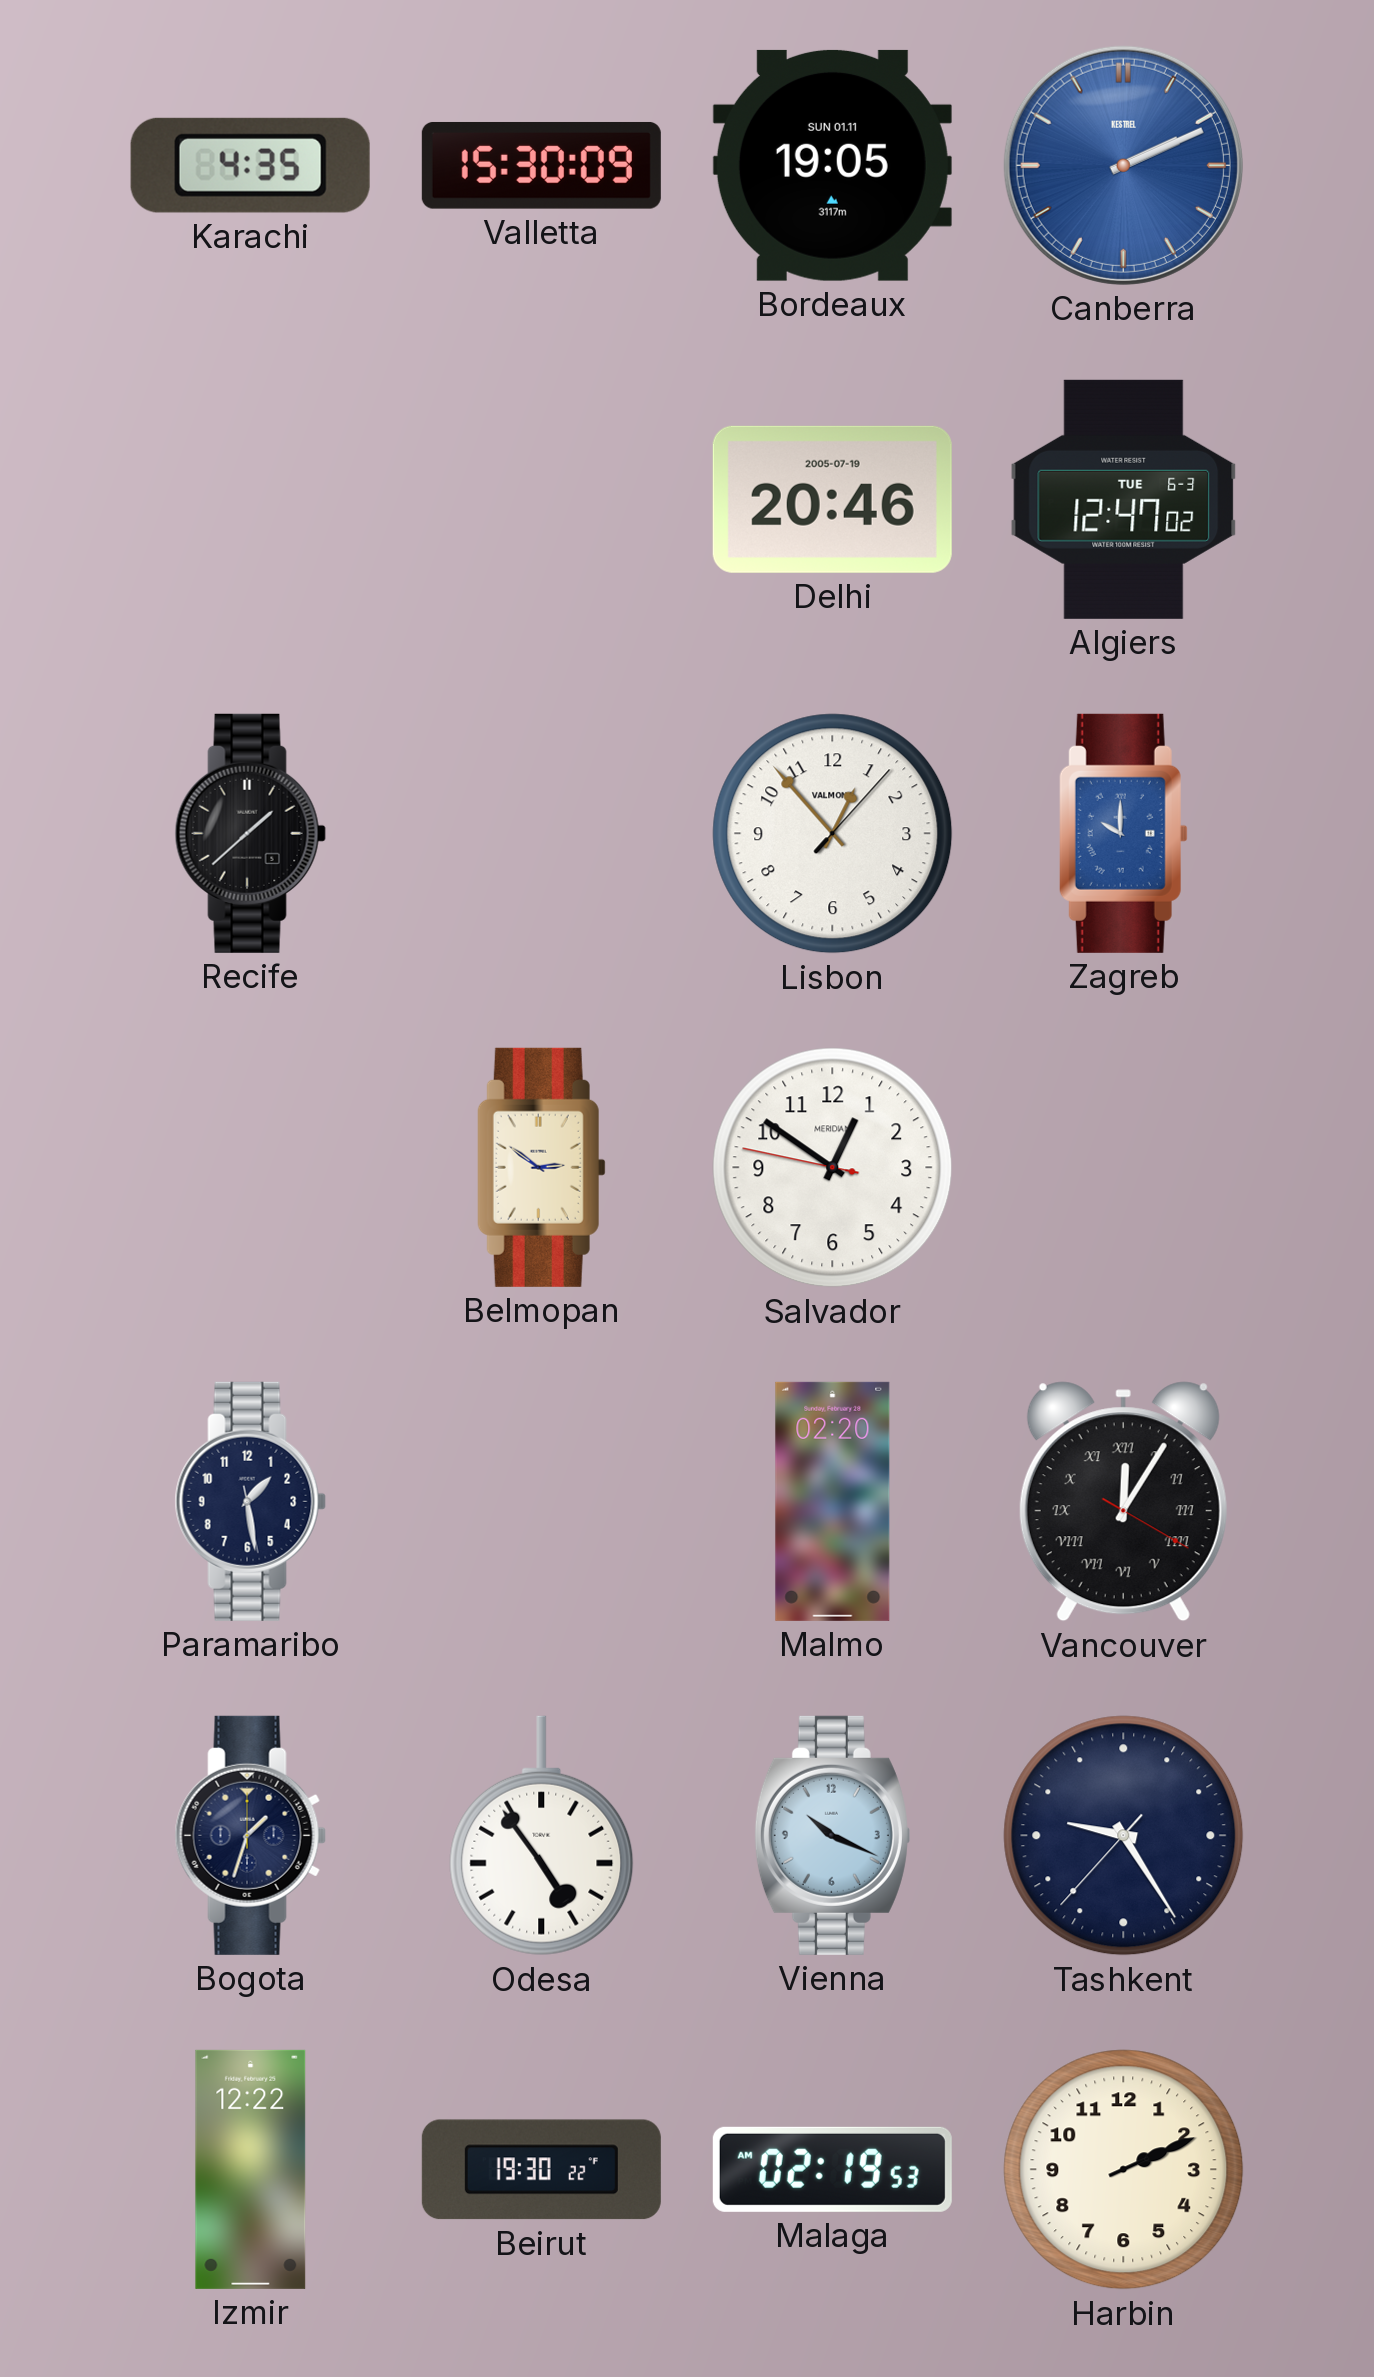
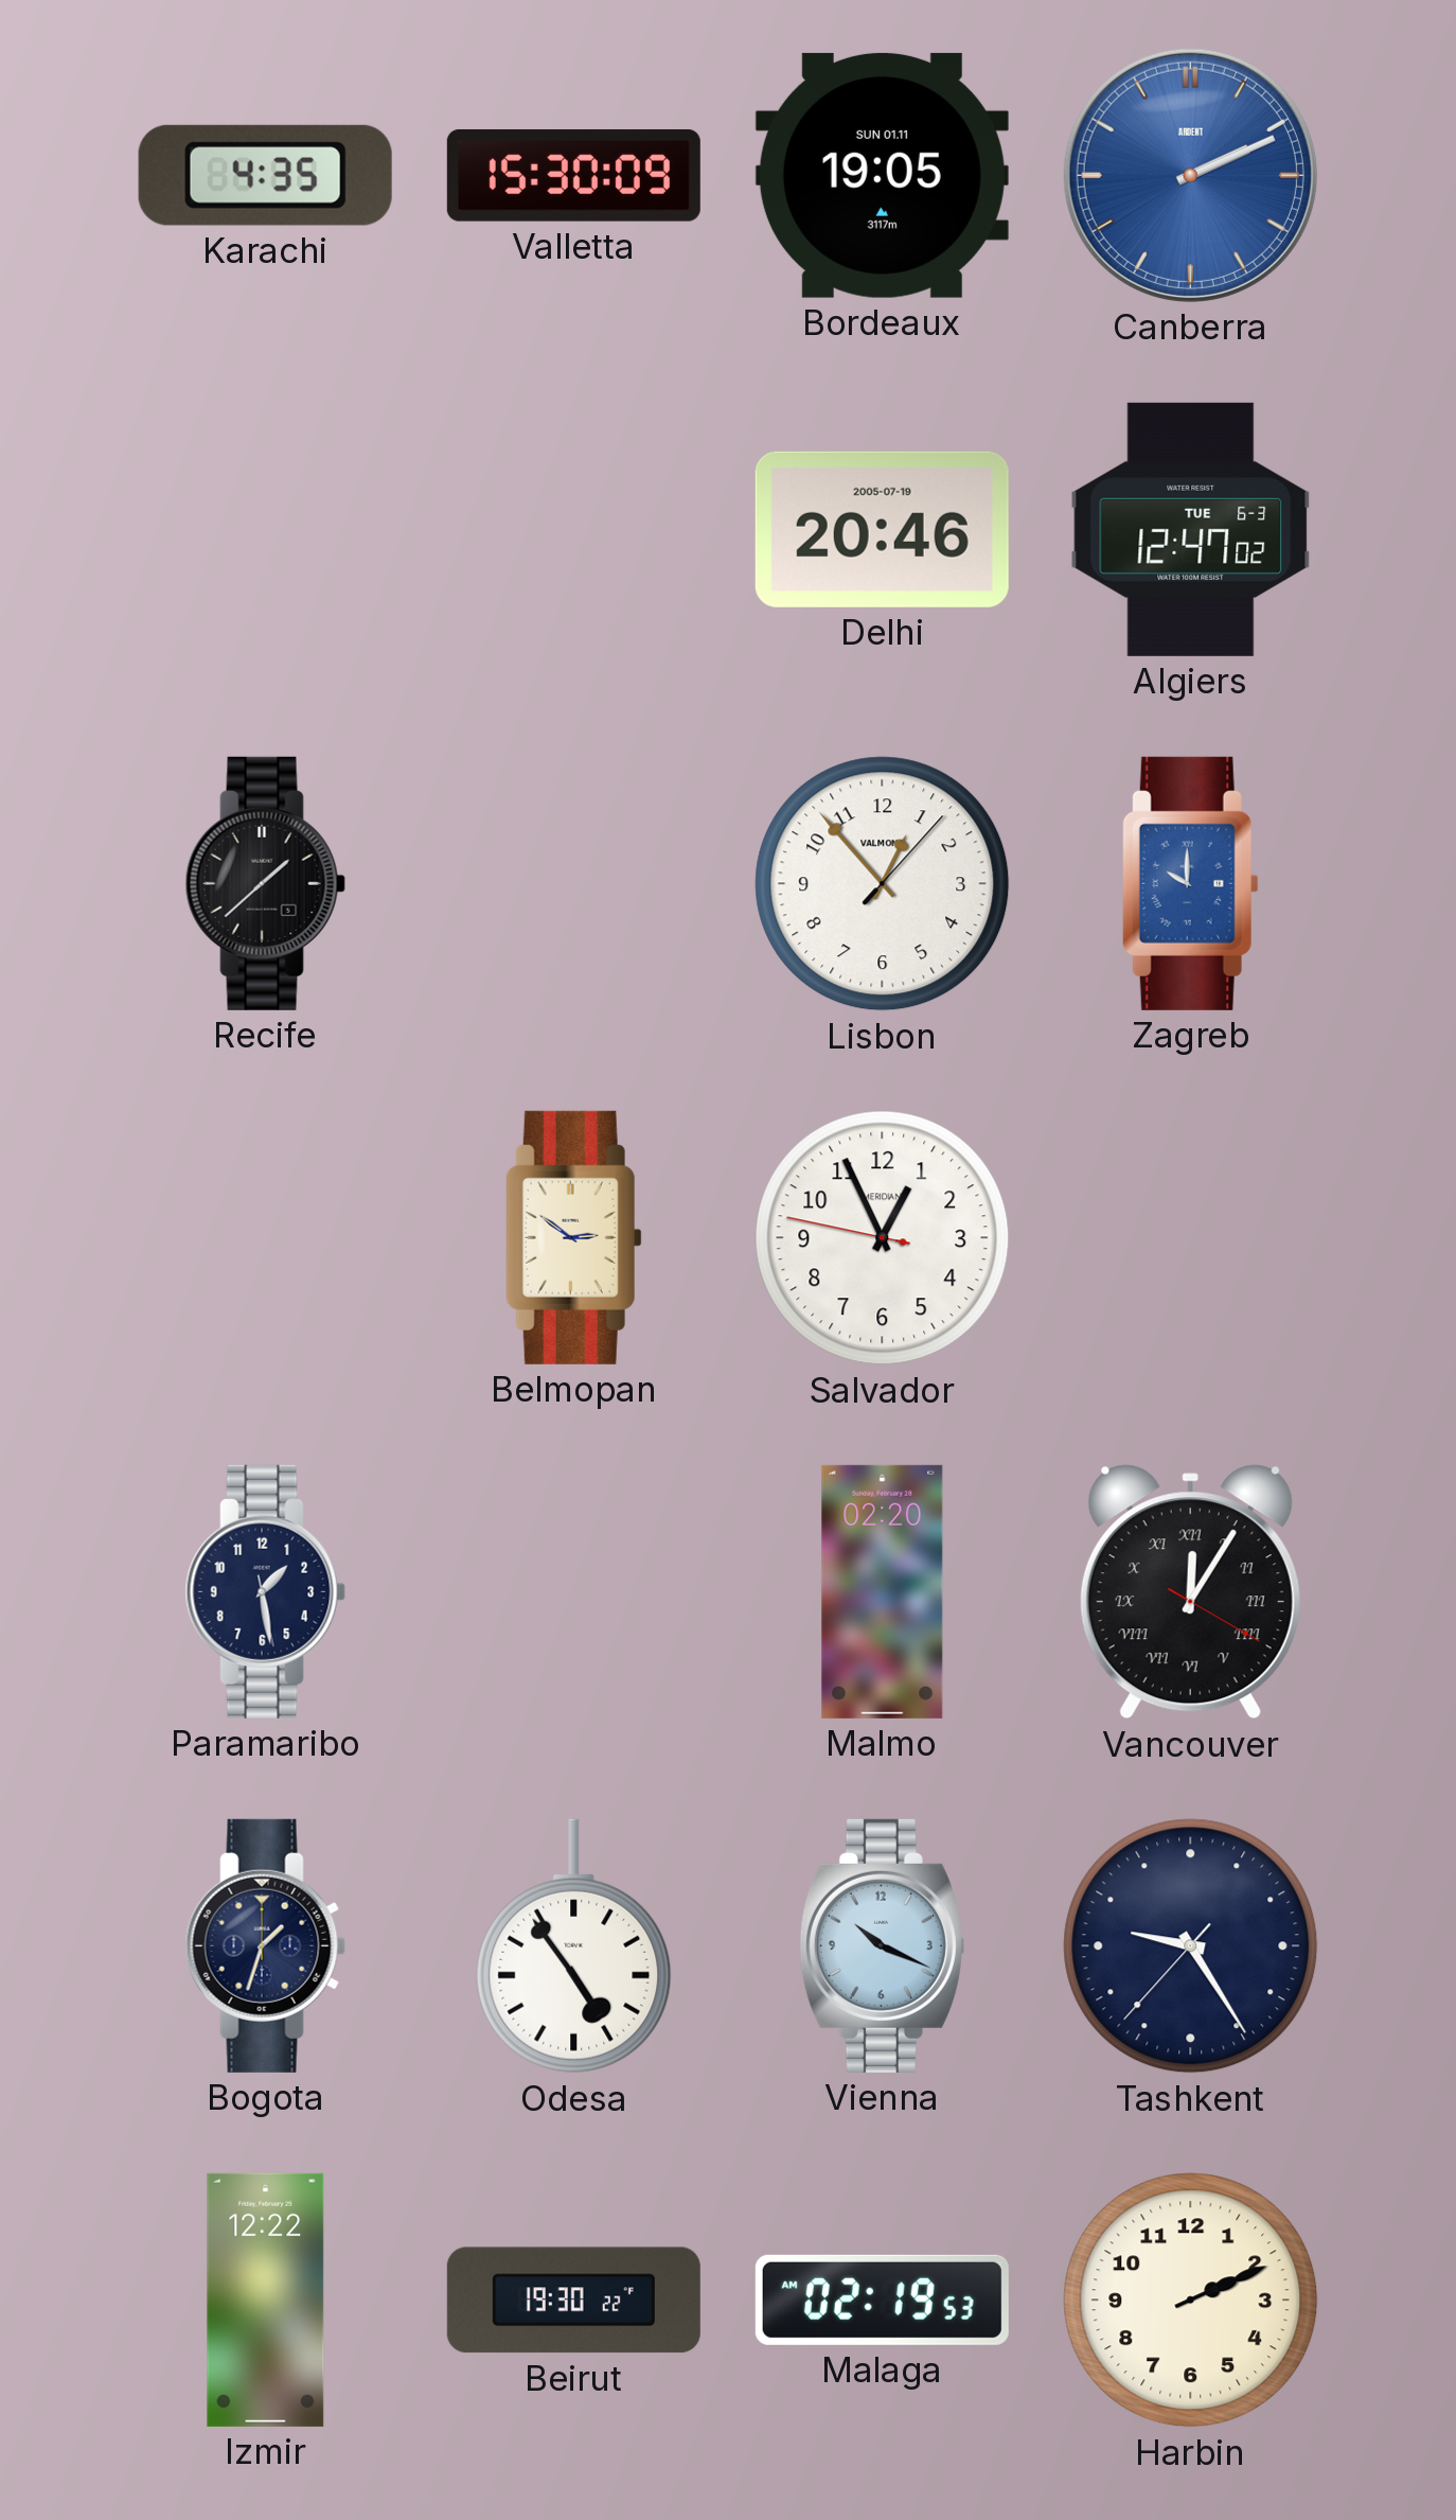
Canberra brand: KESTREL -> ARDENT
Salvador: 12:50 -> 12:55
